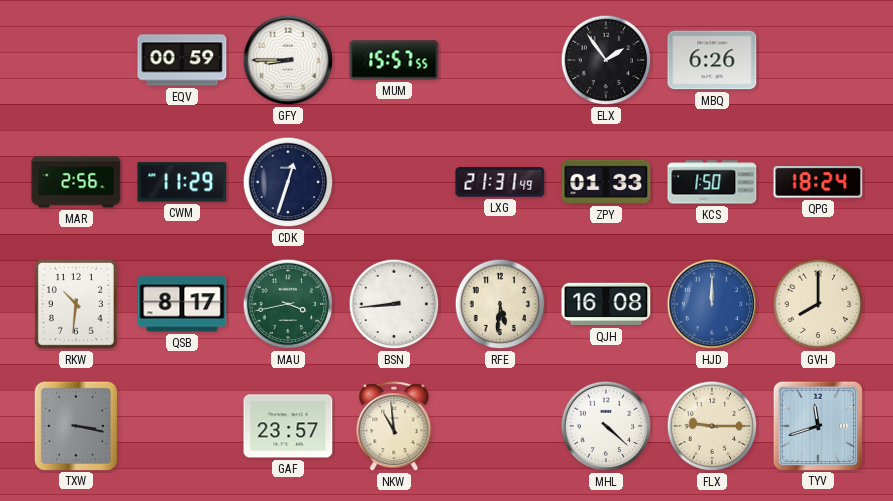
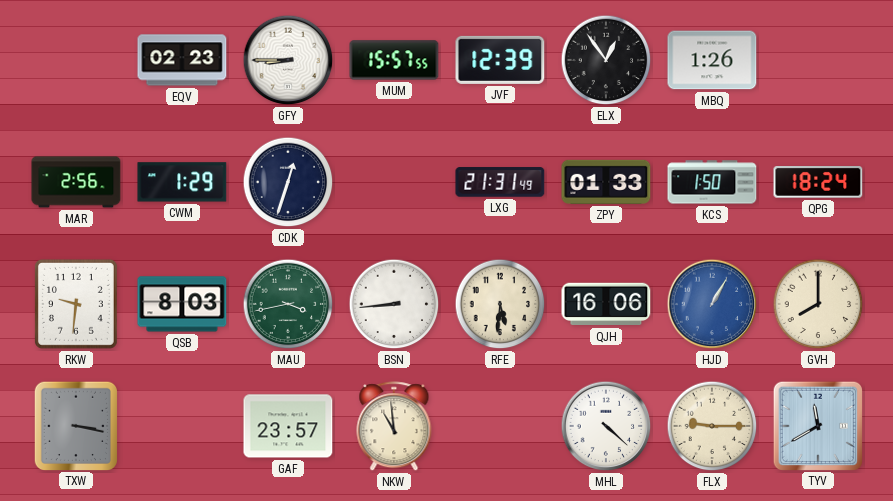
EQV: 00:59 -> 02:23
JVF: none -> 12:39
ELX: 1:54 -> 12:54
MBQ: 6:26 -> 1:26
CWM: 11:29 -> 1:29
RKW: 10:31 -> 9:31
QSB: 8:17 -> 8:03
QJH: 16:08 -> 16:06
HJD: 12:00 -> 1:05
TYV: 11:42 -> 11:40
